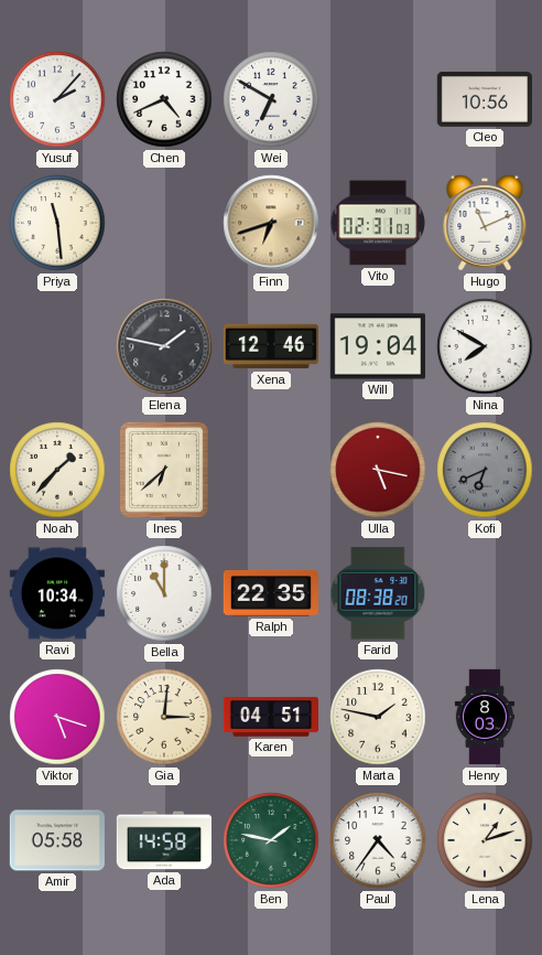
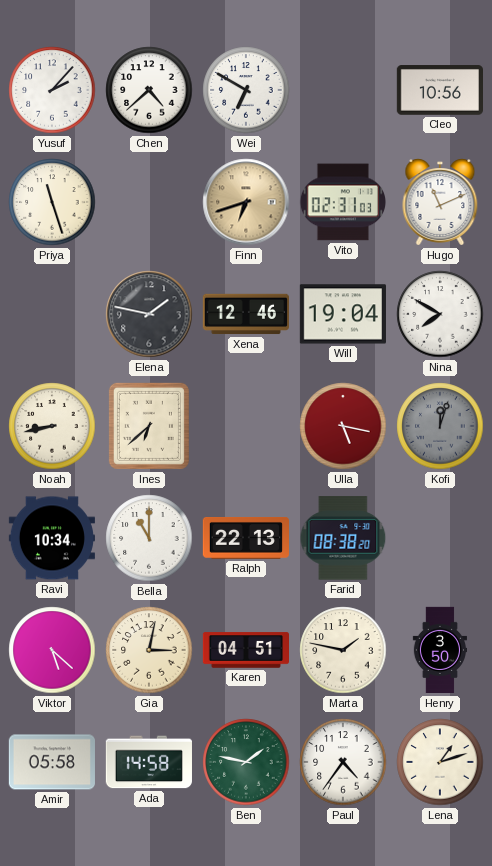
Chen: 4:41 -> 4:38
Priya: 11:29 -> 11:27
Noah: 1:37 -> 8:43
Kofi: 6:41 -> 12:03
Ralph: 22:35 -> 22:13
Viktor: 5:18 -> 5:22
Gia: 3:01 -> 3:02
Henry: 8:03 -> 3:50
